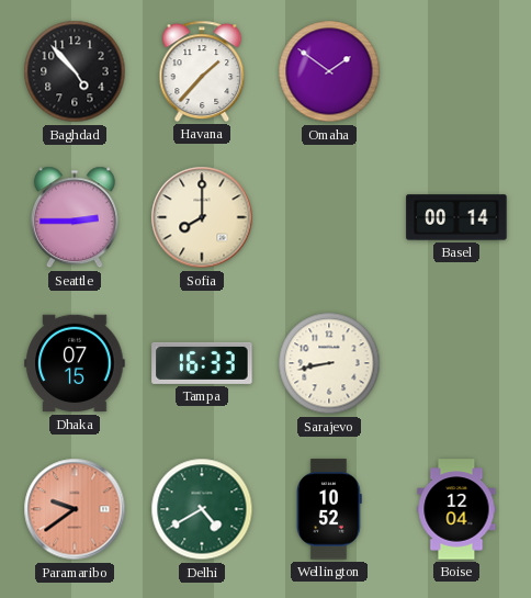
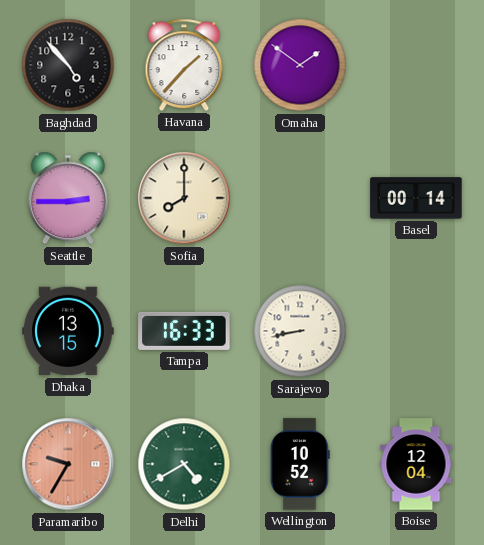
Dhaka: 07:15 -> 13:15
Paramaribo: 9:39 -> 9:35
